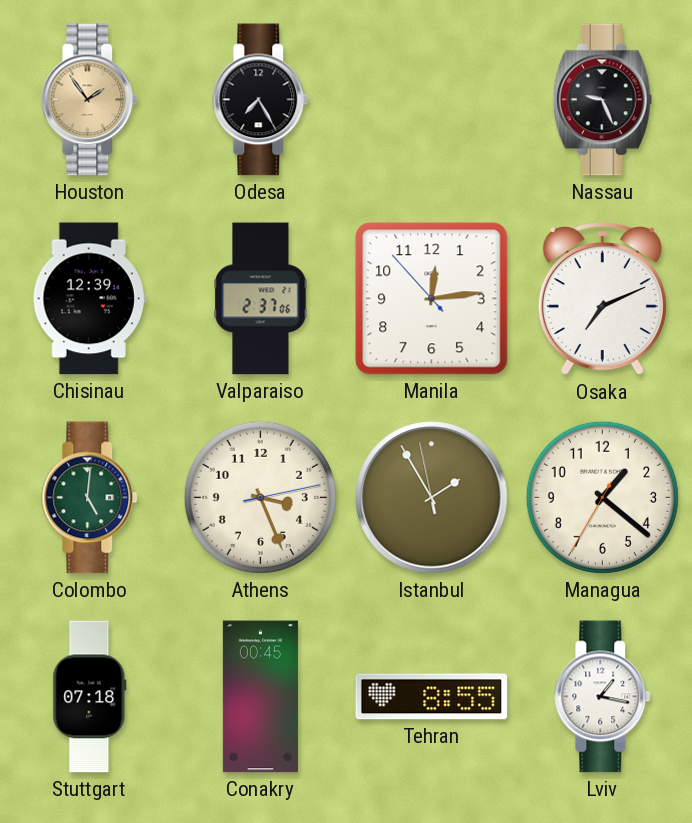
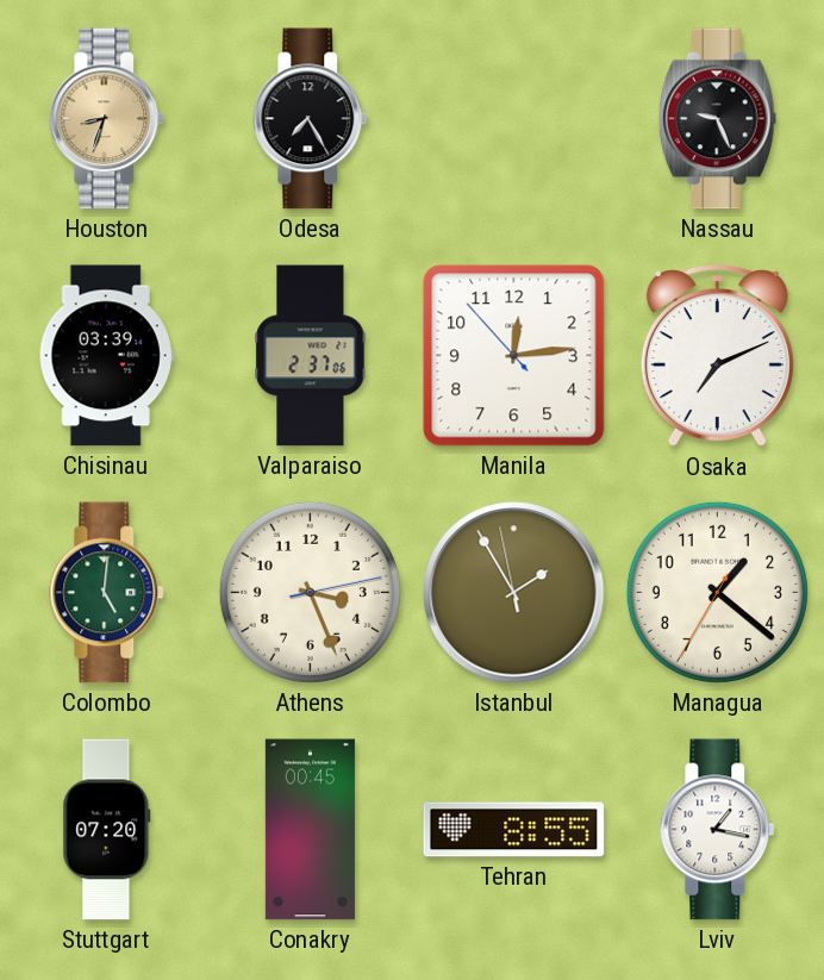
Houston: 1:54 -> 8:33
Chisinau: 12:39 -> 03:39
Stuttgart: 07:18 -> 07:20
